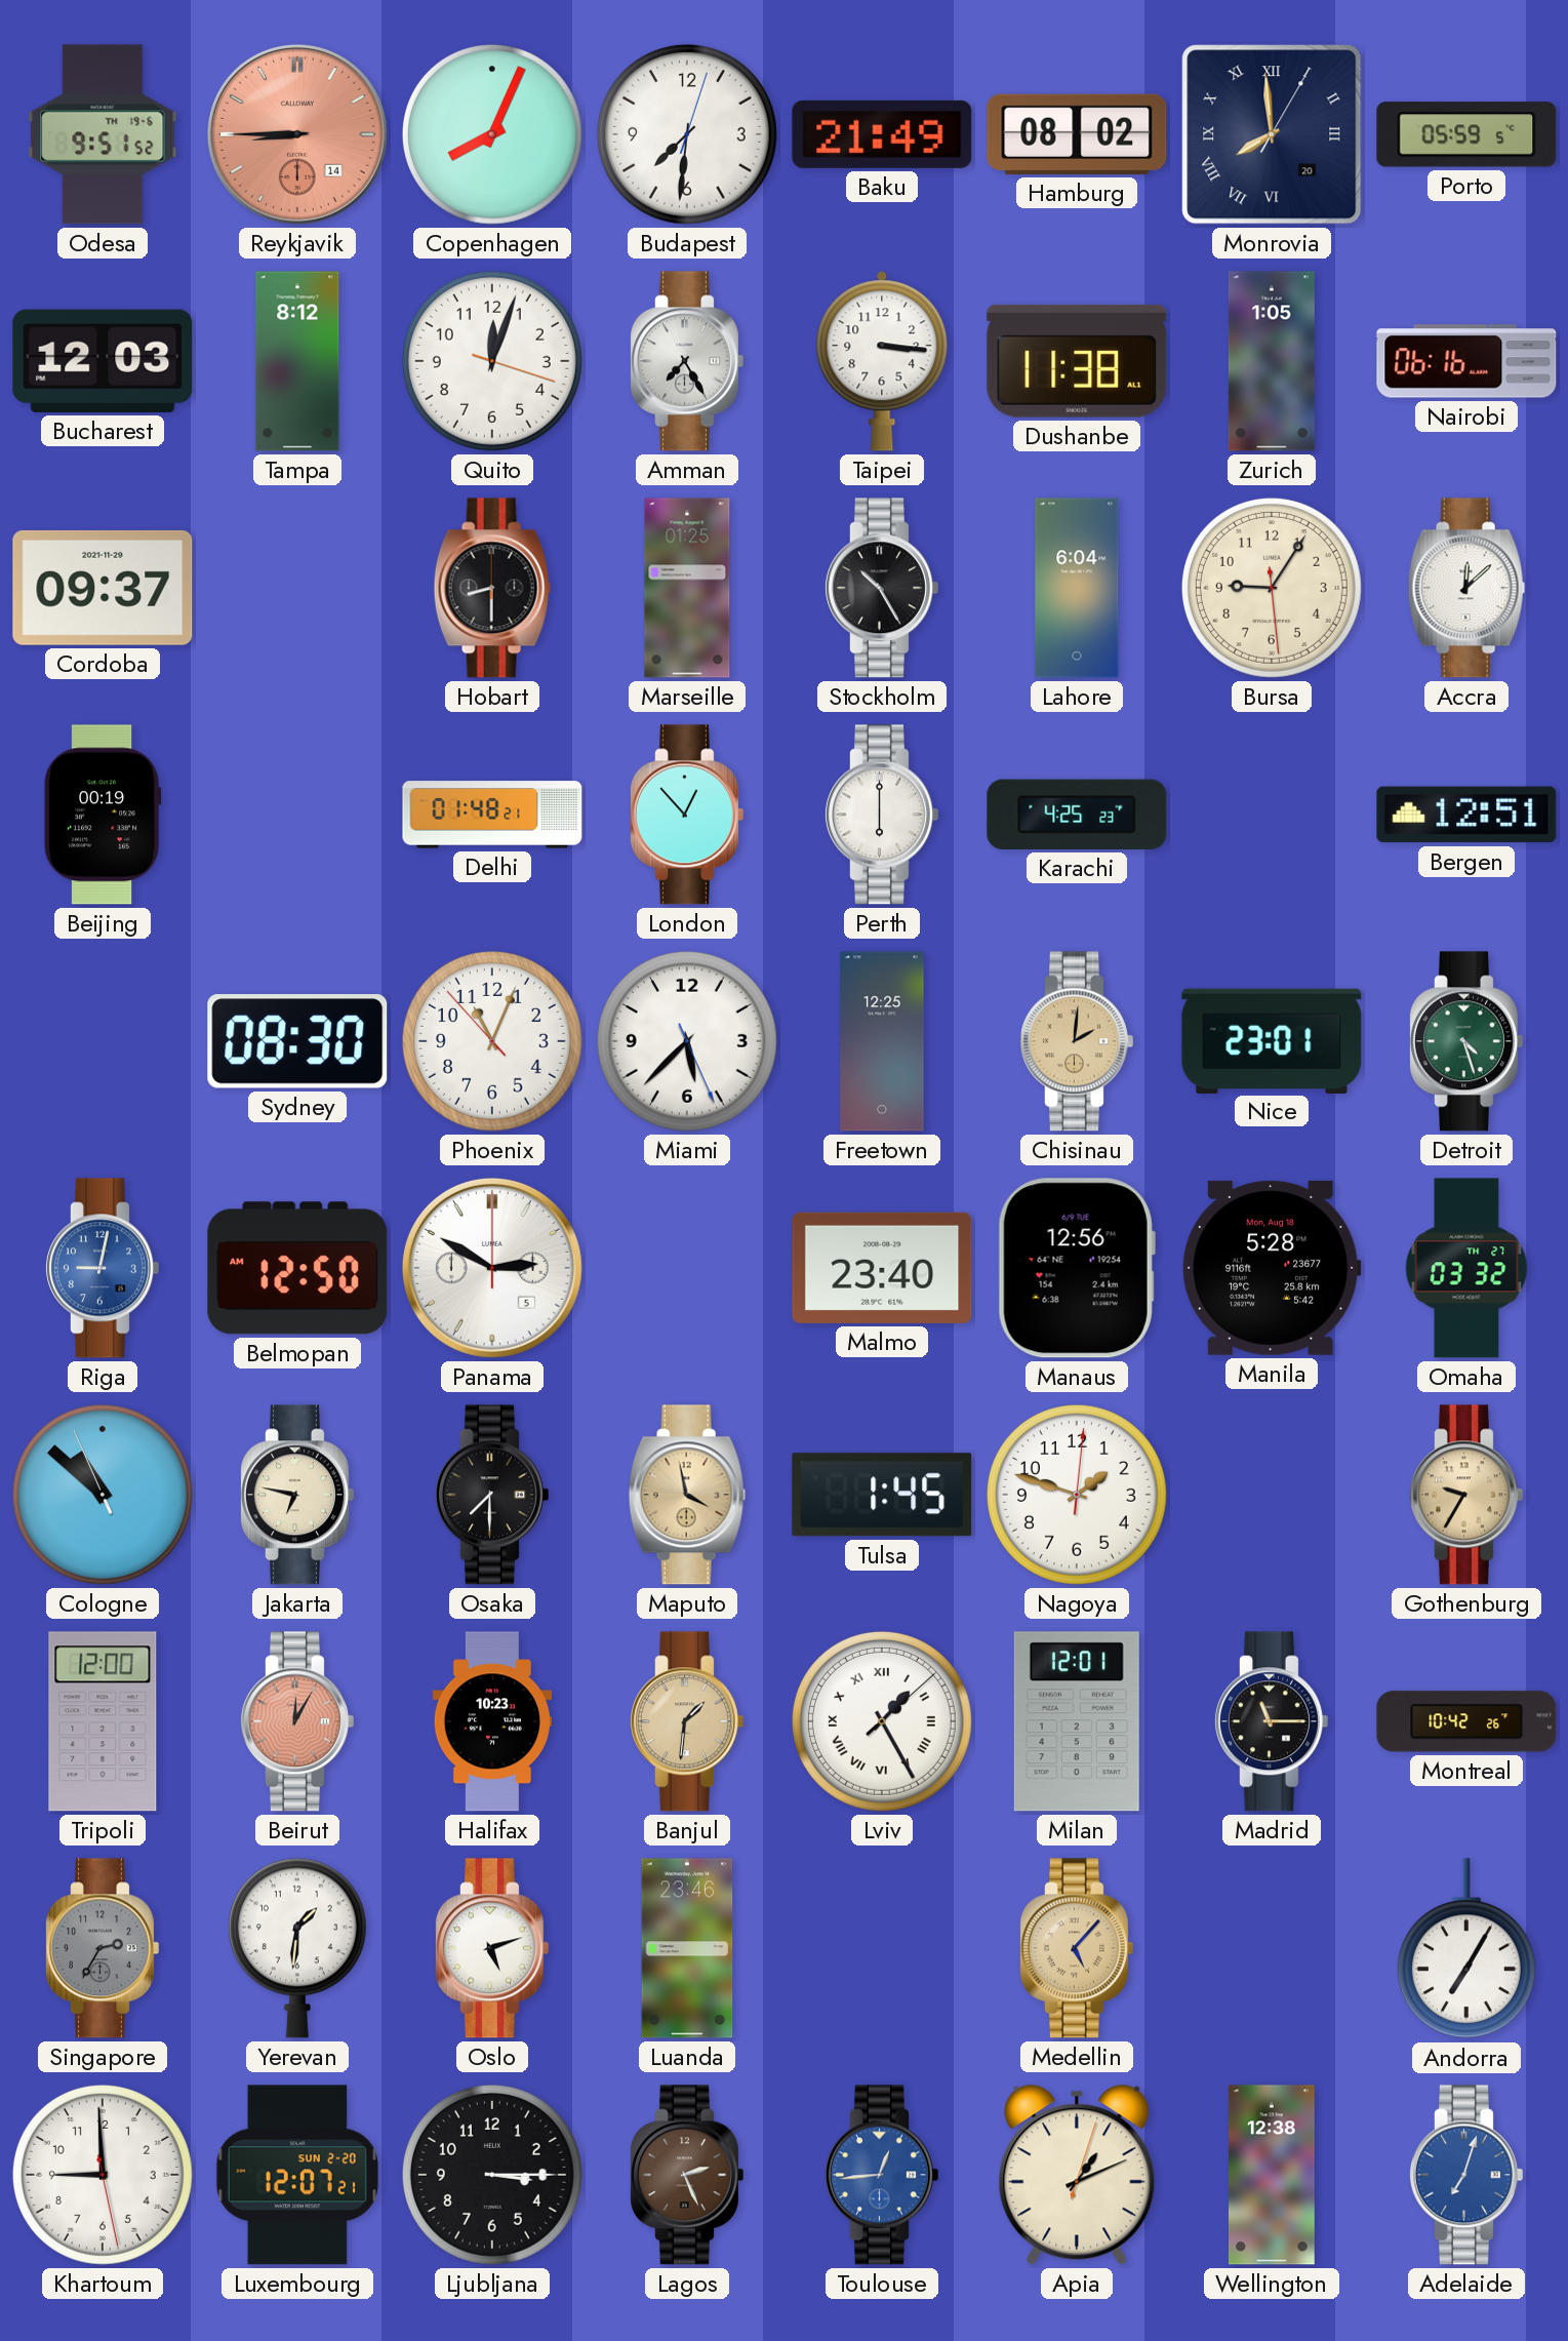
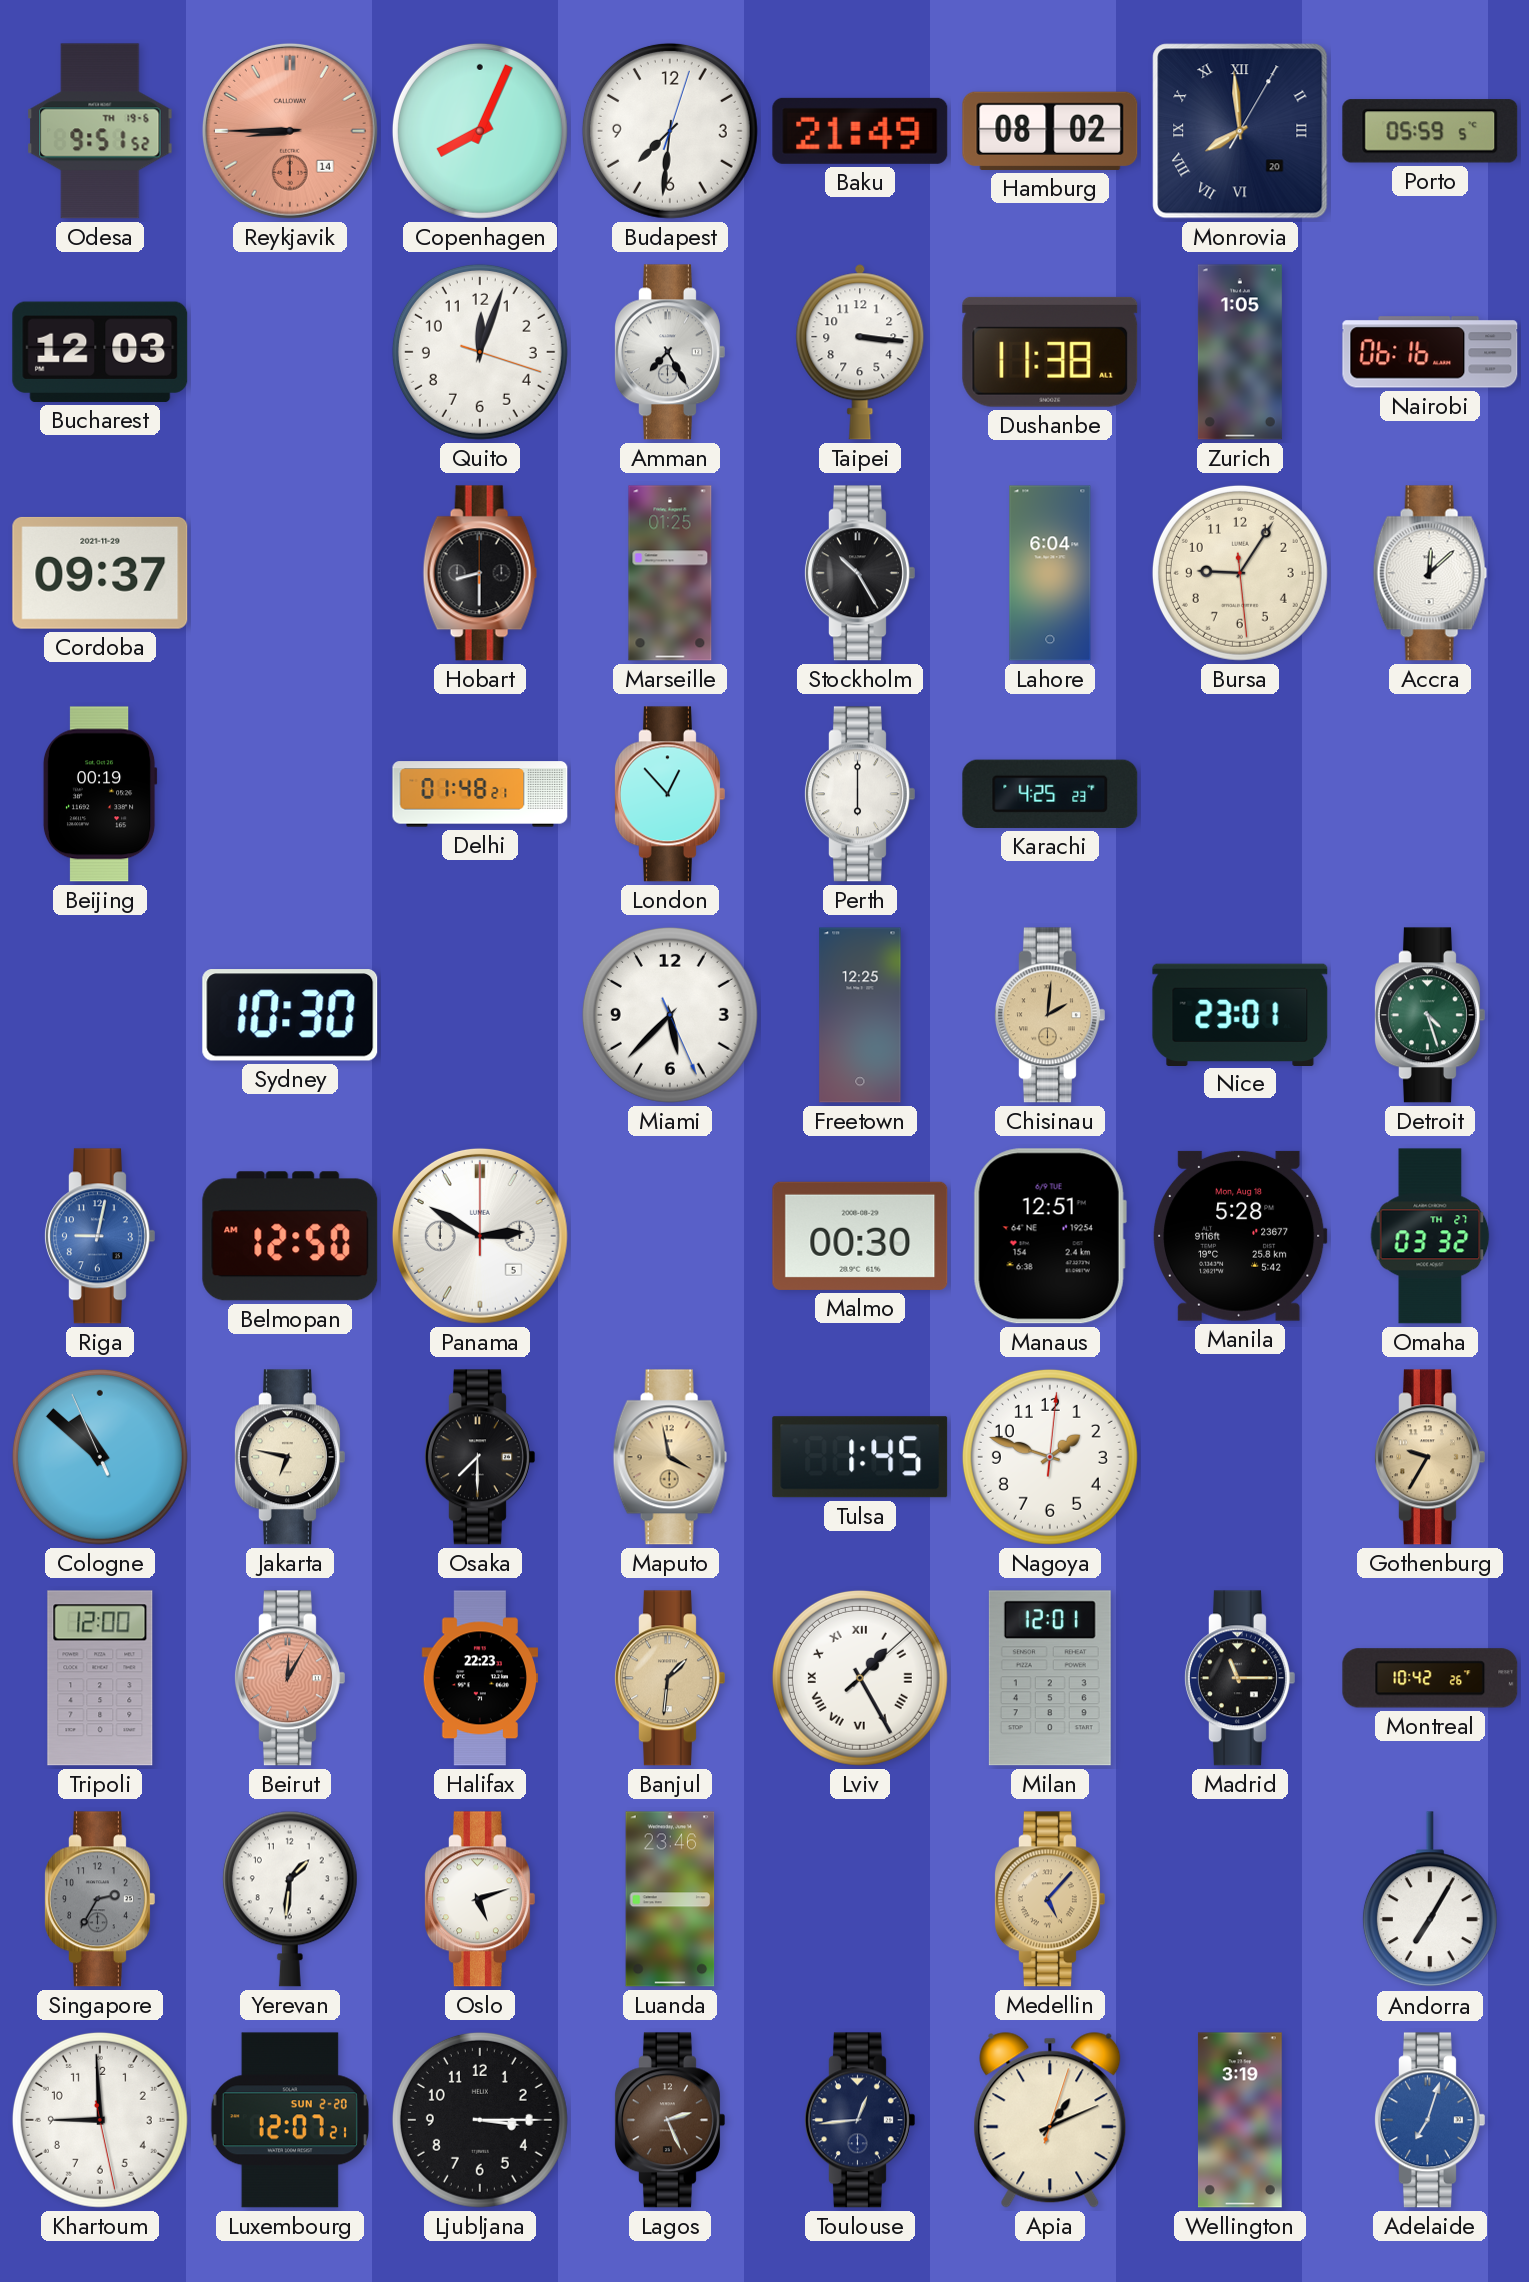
Tampa: 8:12 -> none
Bergen: 12:51 -> none
Sydney: 08:30 -> 10:30
Phoenix: 11:03 -> none
Malmo: 23:40 -> 00:30
Manaus: 12:56 -> 12:51
Halifax: 10:23 -> 22:23
Toulouse dial: blue -> navy
Wellington: 12:38 -> 3:19
